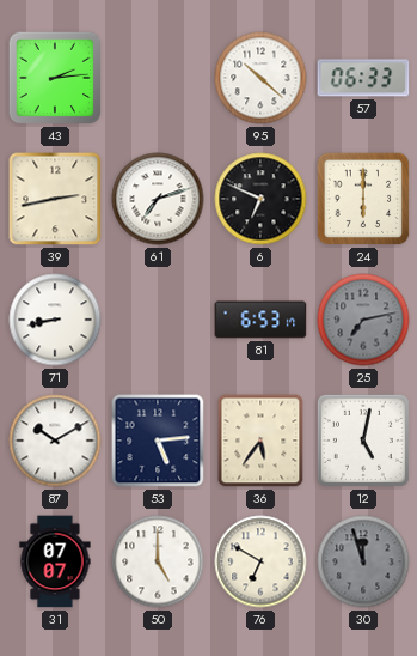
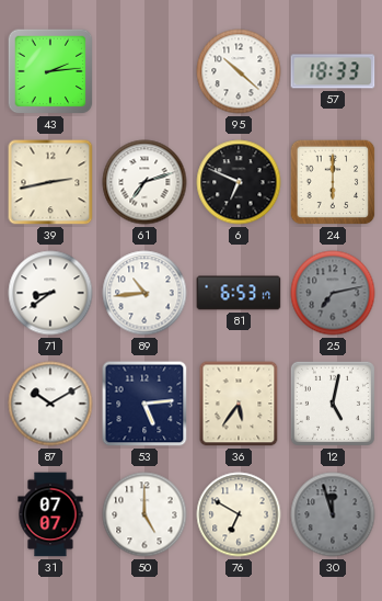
57: 06:33 -> 18:33
71: 8:43 -> 8:39
89: none -> 10:44
